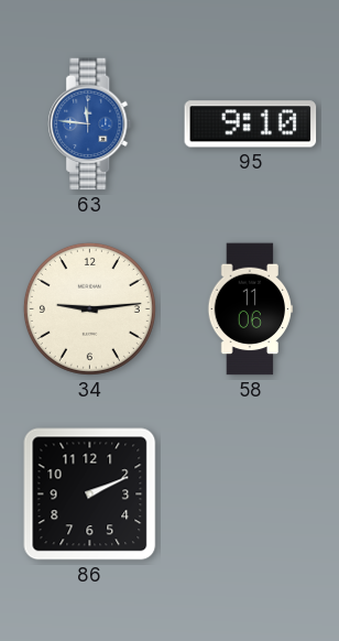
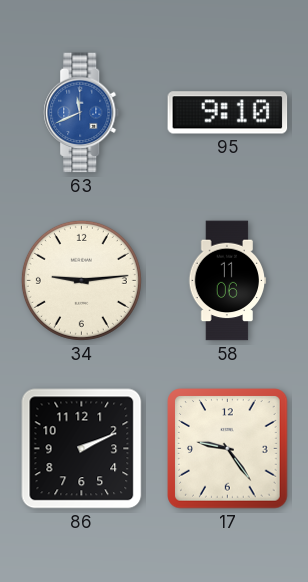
63: 11:46 -> 11:41
17: none -> 9:24
